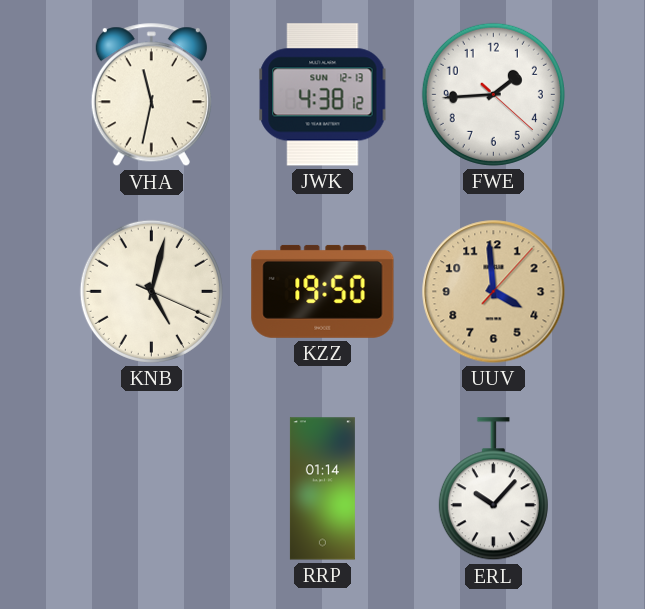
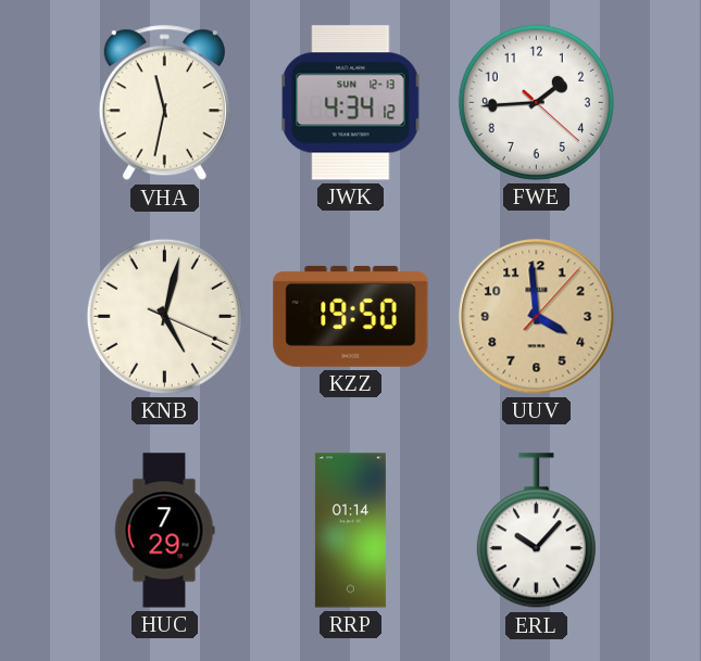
JWK: 4:38 -> 4:34
HUC: none -> 7:29
